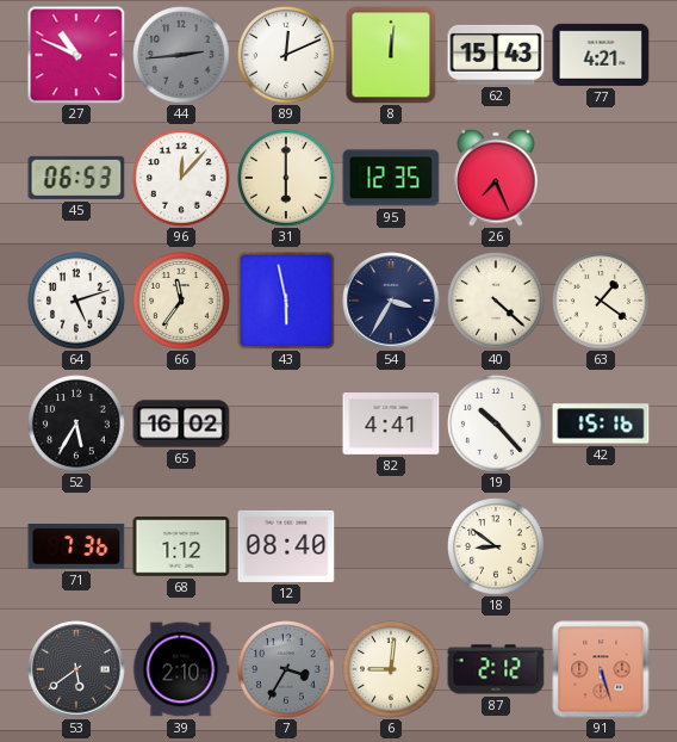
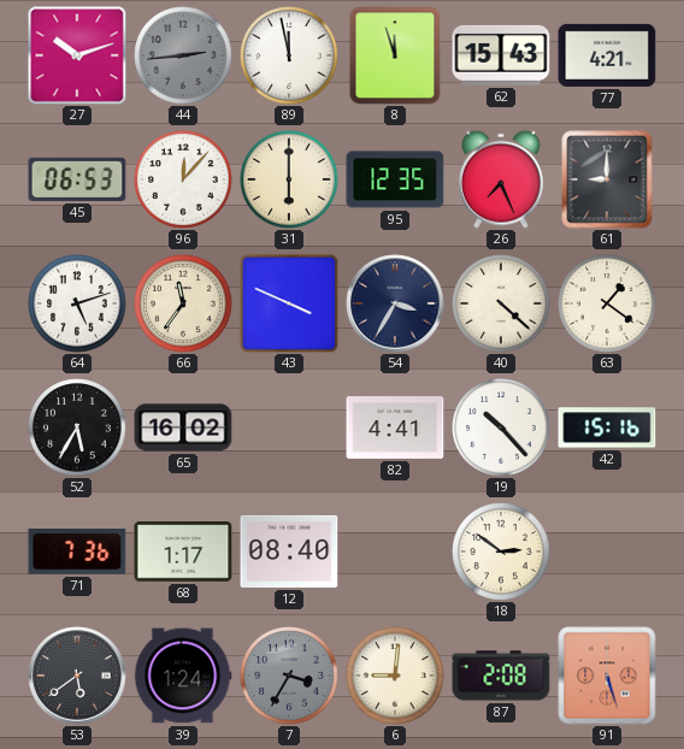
27: 10:49 -> 10:12
89: 12:11 -> 11:58
8: 12:01 -> 11:57
61: none -> 9:00
43: 5:58 -> 3:49
68: 1:12 -> 1:17
18: 8:51 -> 2:51
39: 2:10 -> 1:24
87: 2:12 -> 2:08
